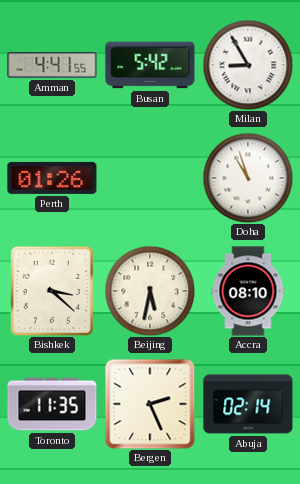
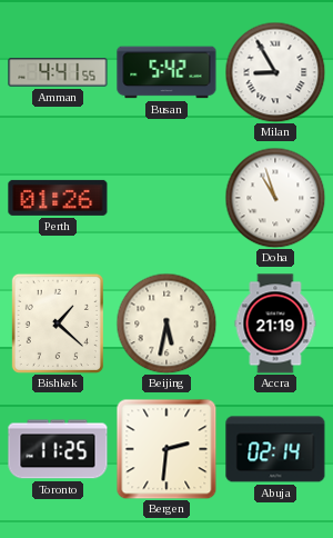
Bishkek: 3:22 -> 1:22
Accra: 08:10 -> 21:19
Toronto: 11:35 -> 11:25
Bergen: 2:26 -> 2:31
